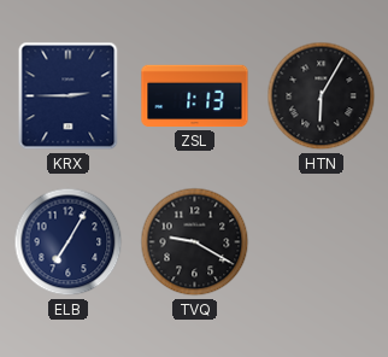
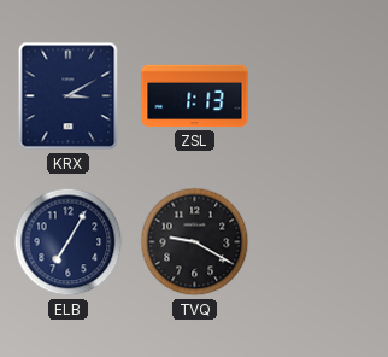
KRX: 2:45 -> 3:10
HTN: 6:05 -> none
